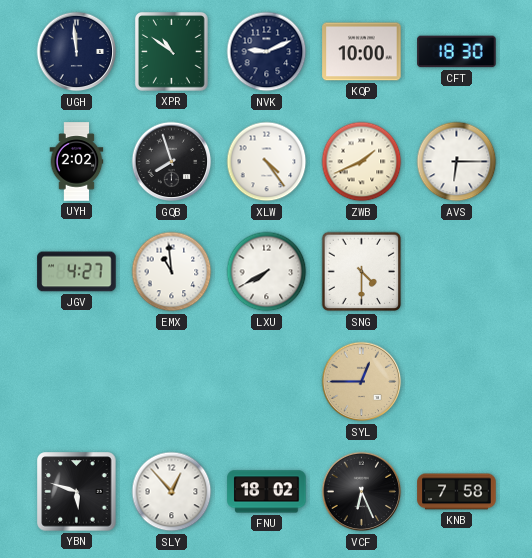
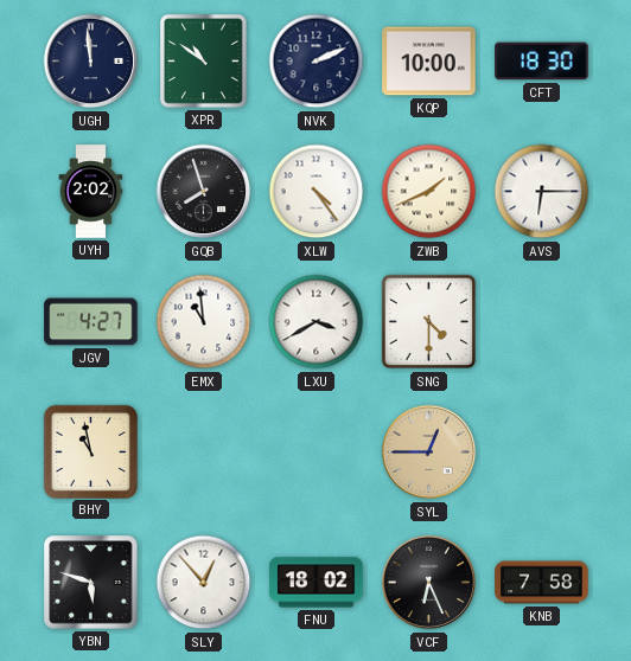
NVK: 9:11 -> 2:11
LXU: 7:40 -> 3:40
BHY: none -> 10:58
